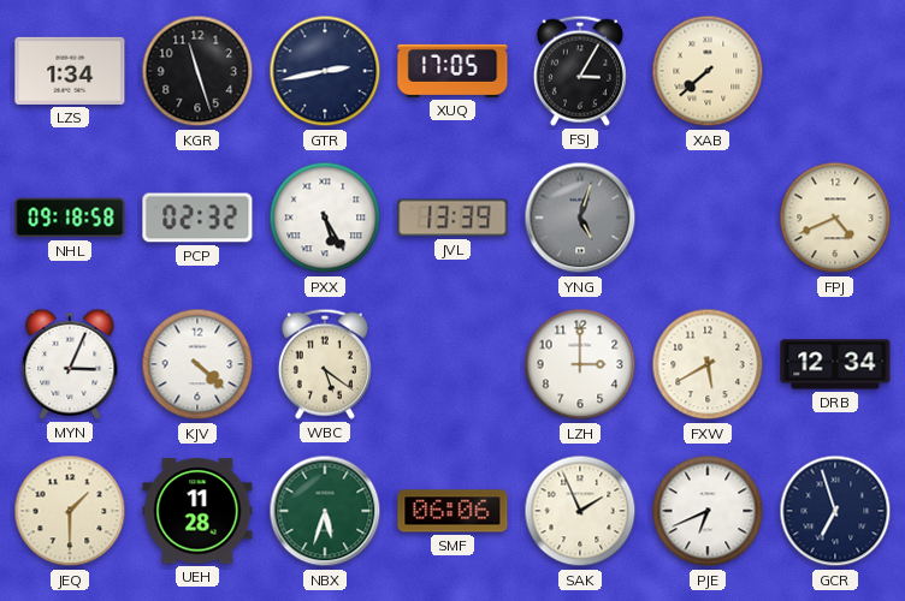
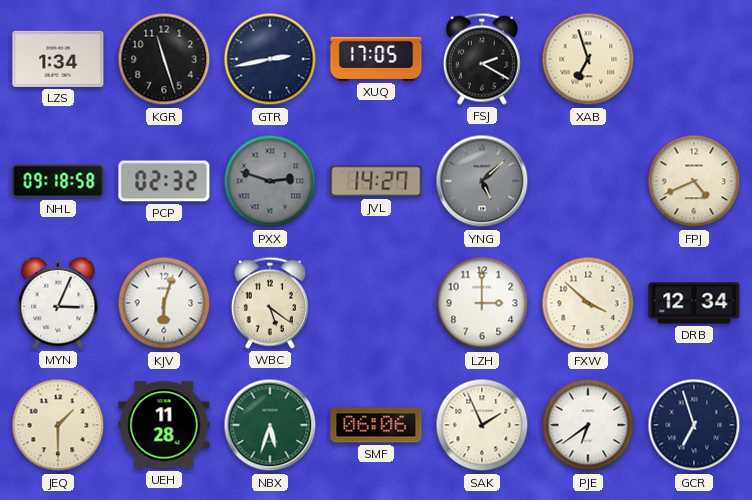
FSJ: 3:05 -> 2:20
XAB: 7:38 -> 6:57
PXX: 5:25 -> 2:48
PXX dial: white -> grey
JVL: 13:39 -> 14:27
YNG: 5:03 -> 5:08
KJV: 4:22 -> 6:03
FXW: 5:40 -> 3:52
PJE: 6:41 -> 6:39
